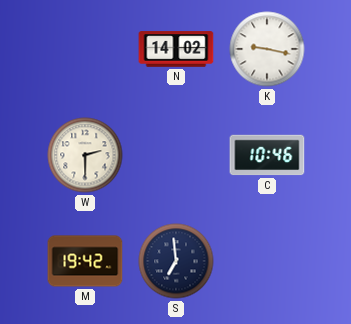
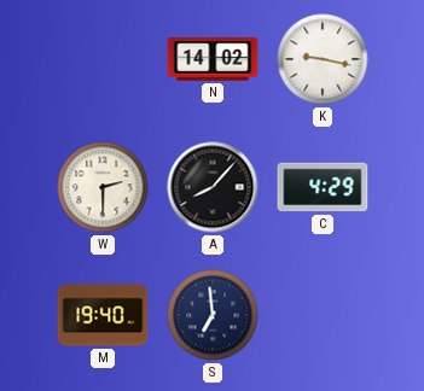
A: none -> 8:07
C: 10:46 -> 4:29
M: 19:42 -> 19:40
